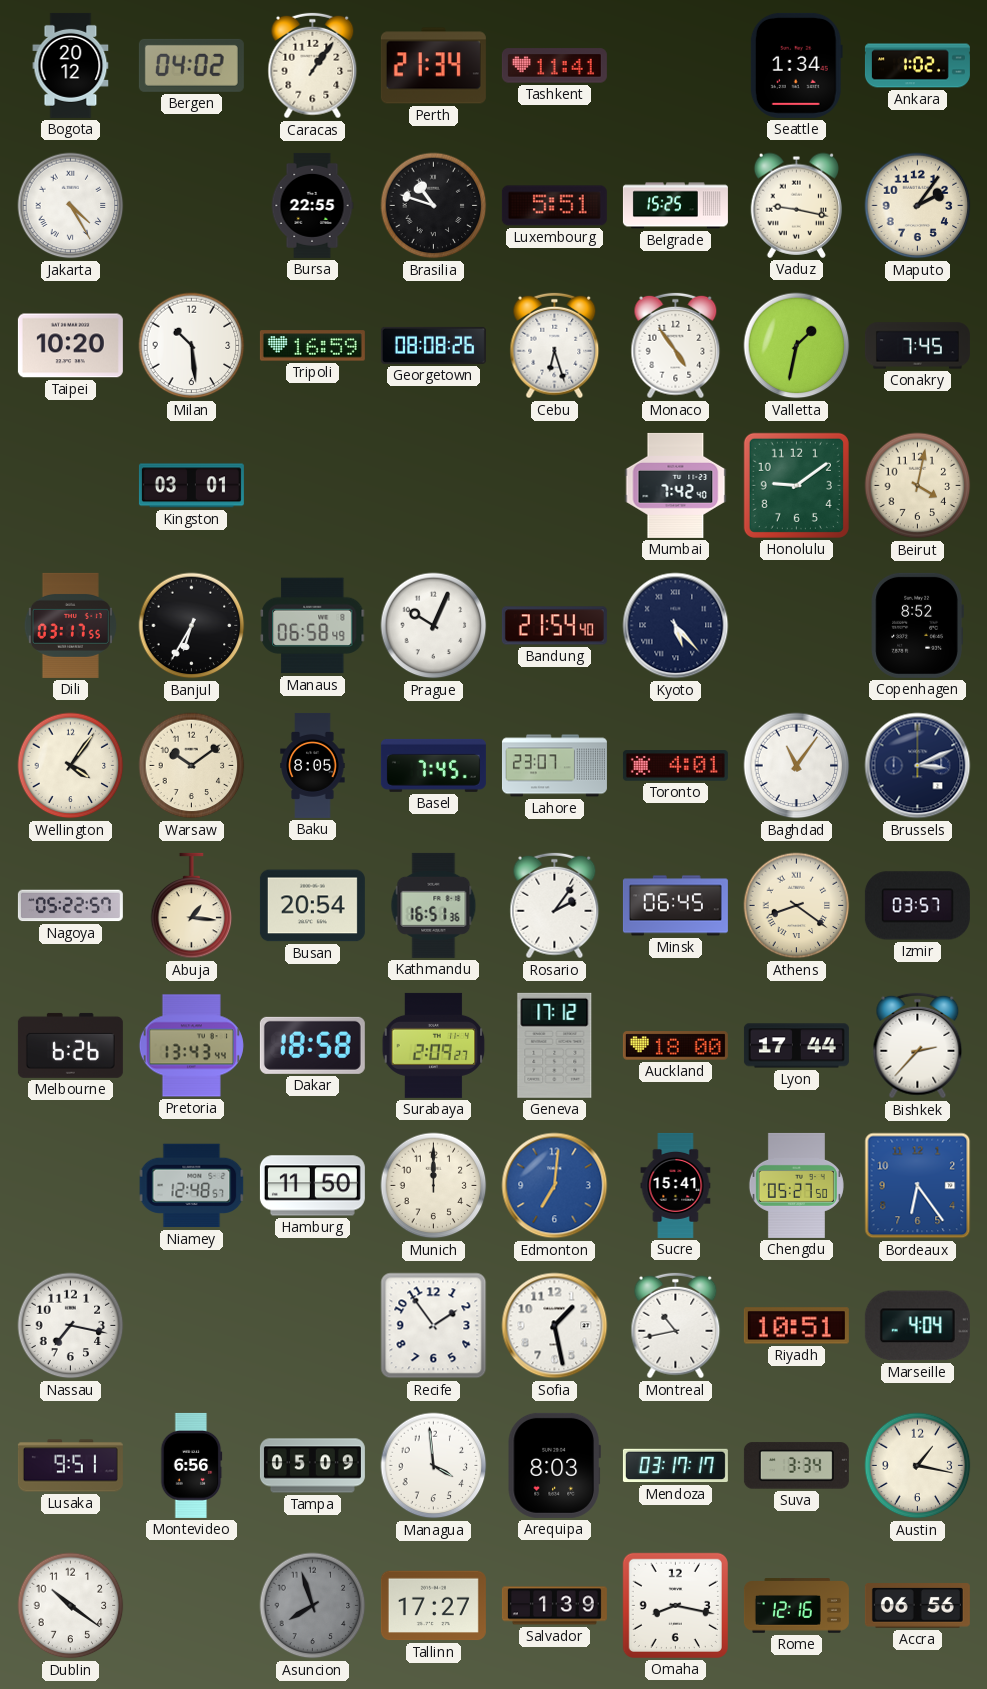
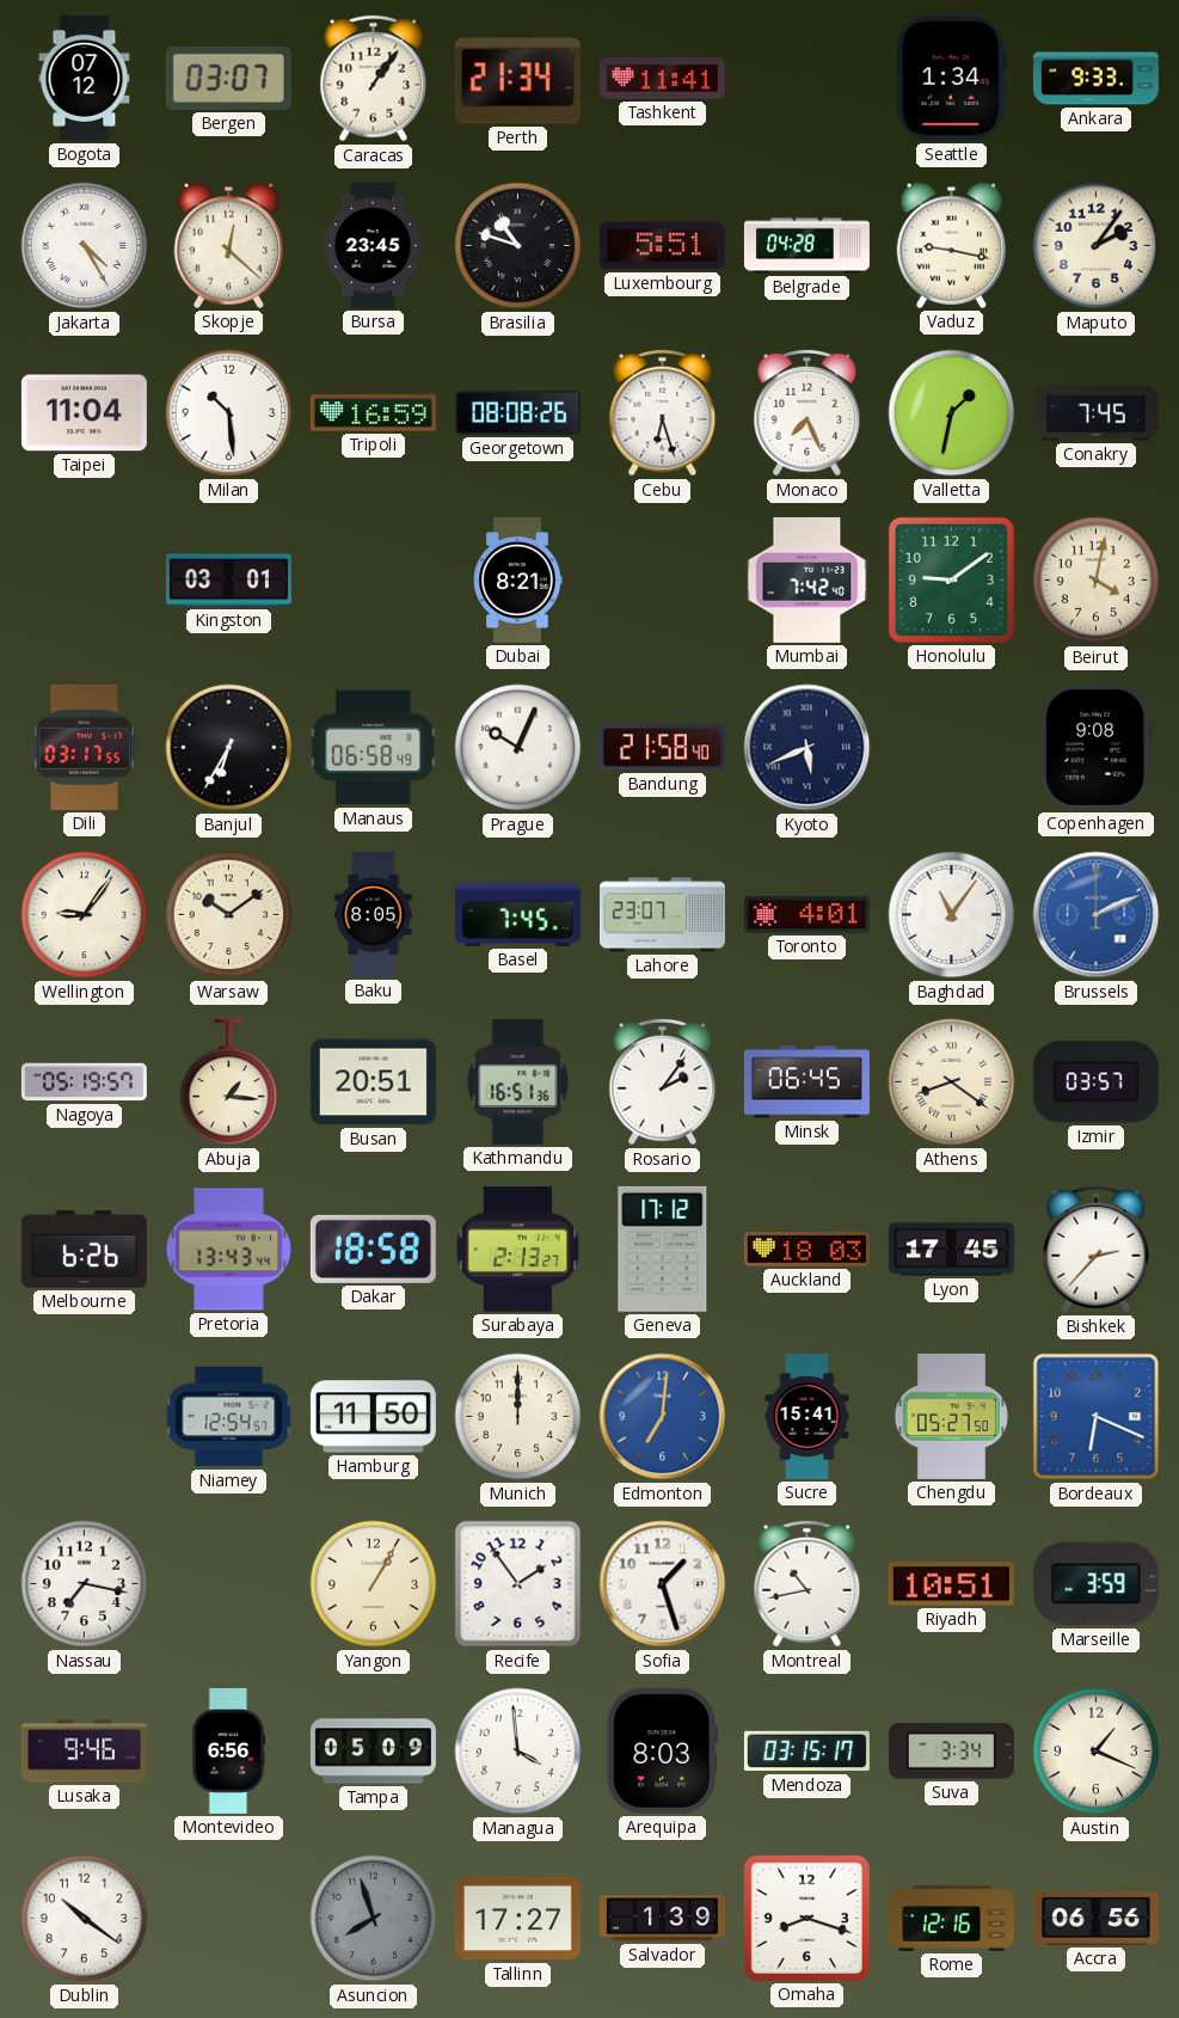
Bogota: 20:12 -> 07:12
Bergen: 04:02 -> 03:07
Ankara: 1:02 -> 9:33
Skopje: none -> 12:22
Bursa: 22:55 -> 23:45
Belgrade: 15:25 -> 04:28
Taipei: 10:20 -> 11:04
Monaco: 4:54 -> 7:26
Dubai: none -> 8:21
Bandung: 21:54 -> 21:58
Kyoto: 5:23 -> 5:41
Copenhagen: 8:52 -> 9:08
Wellington: 4:06 -> 9:06
Brussels: 3:11 -> 2:11
Brussels dial: navy -> blue
Nagoya: 05:22 -> 05:19
Busan: 20:54 -> 20:51
Surabaya: 2:09 -> 2:13
Auckland: 18:00 -> 18:03
Lyon: 17:44 -> 17:45
Niamey: 12:48 -> 12:54
Bordeaux: 6:24 -> 6:19
Yangon: none -> 1:05
Sofia: 1:28 -> 1:27
Marseille: 4:04 -> 3:59
Lusaka: 9:51 -> 9:46
Mendoza: 03:17 -> 03:15
Austin: 1:17 -> 1:19
Omaha: 8:17 -> 8:18
